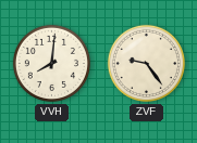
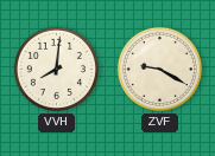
ZVF: 9:24 -> 9:20
